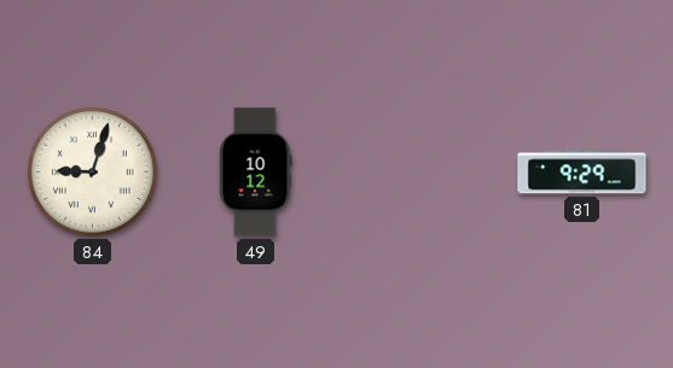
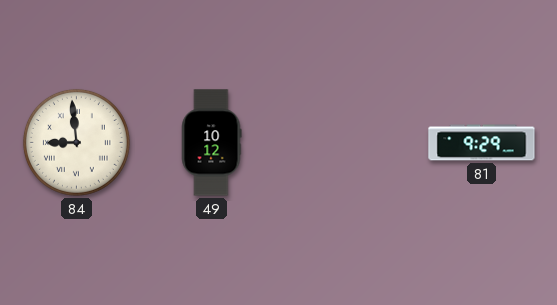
84: 9:03 -> 8:59
